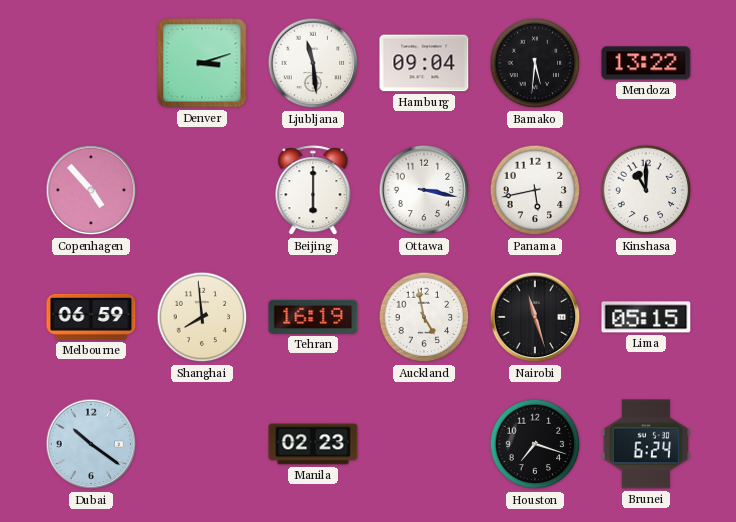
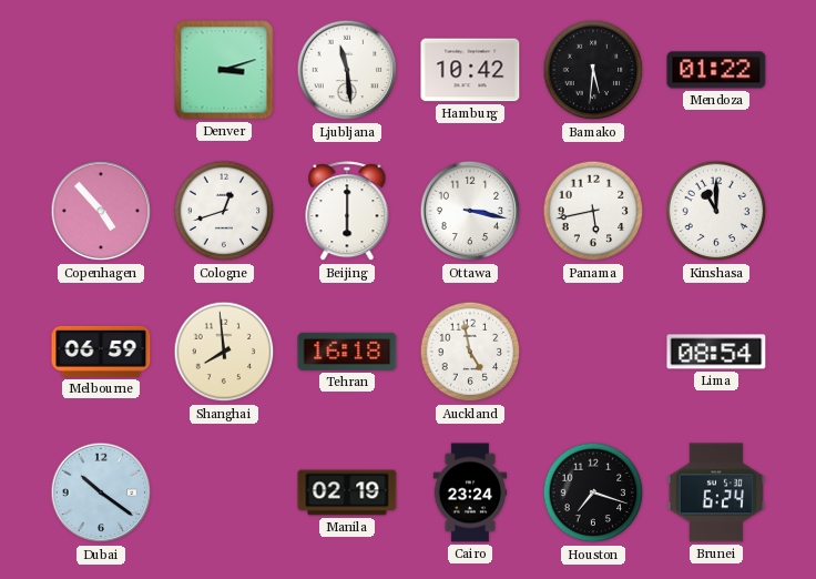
Hamburg: 09:04 -> 10:42
Mendoza: 13:22 -> 01:22
Cologne: none -> 12:42
Tehran: 16:19 -> 16:18
Nairobi: 11:27 -> none
Lima: 05:15 -> 08:54
Manila: 02:23 -> 02:19
Cairo: none -> 23:24
